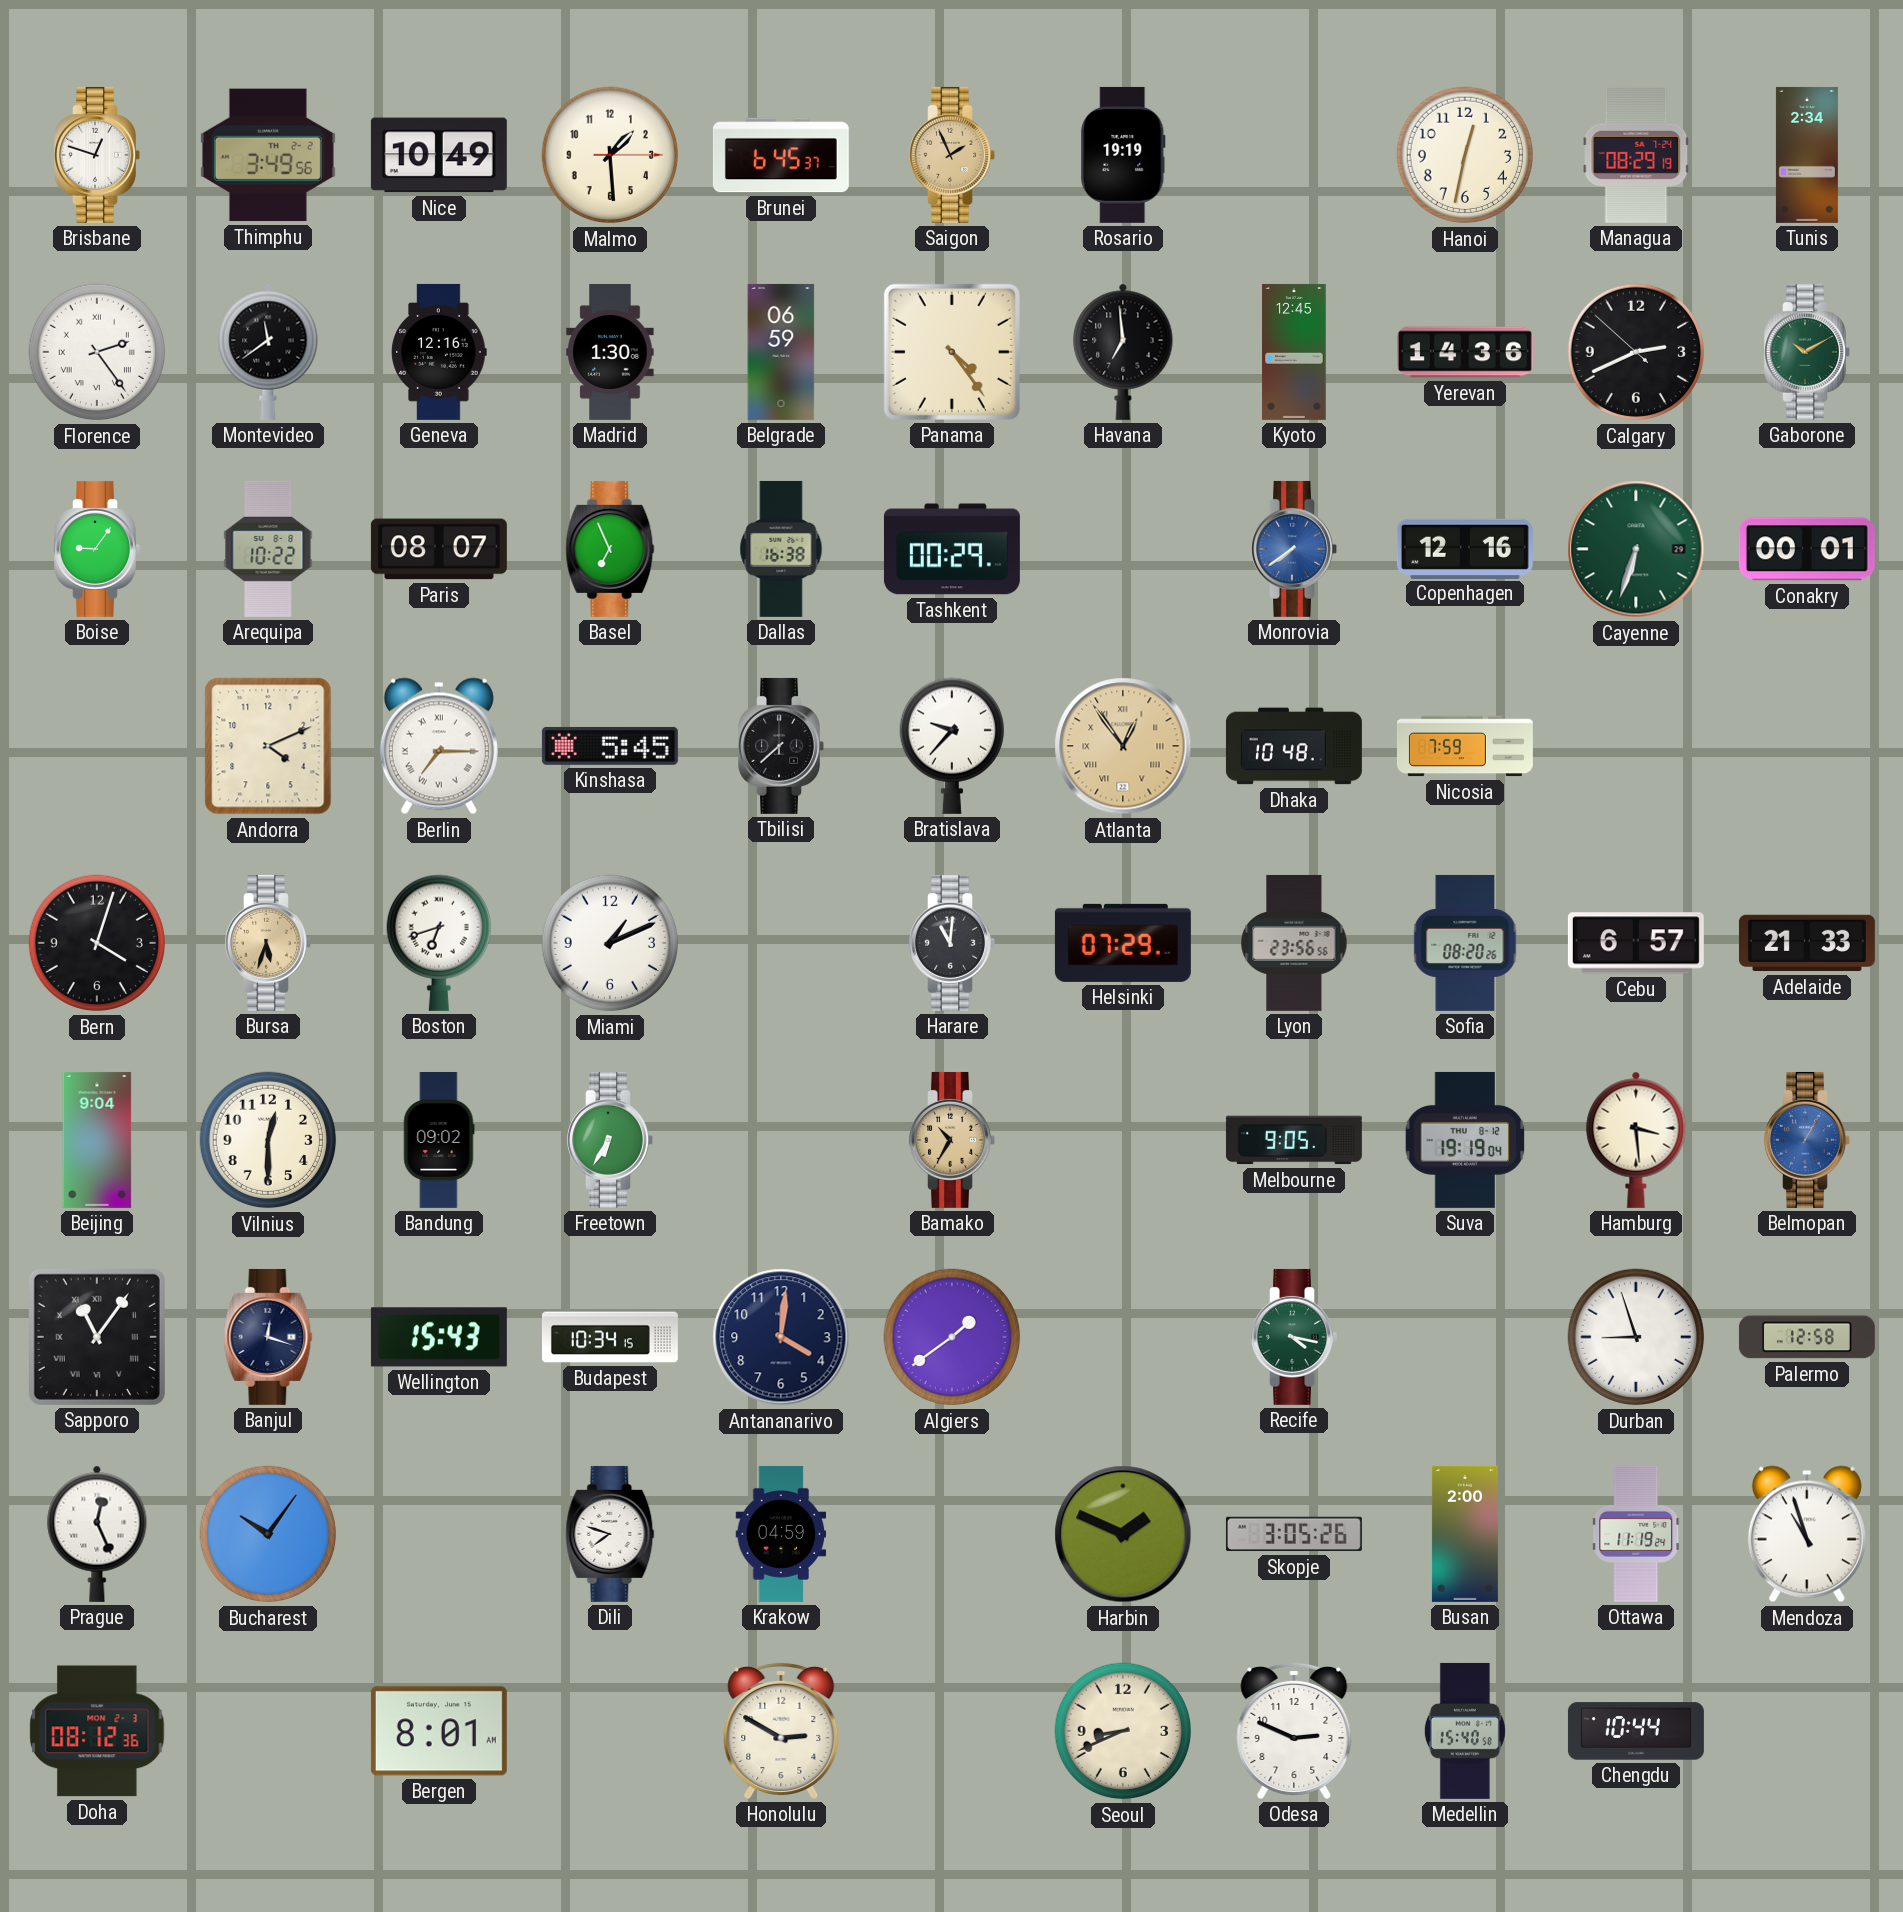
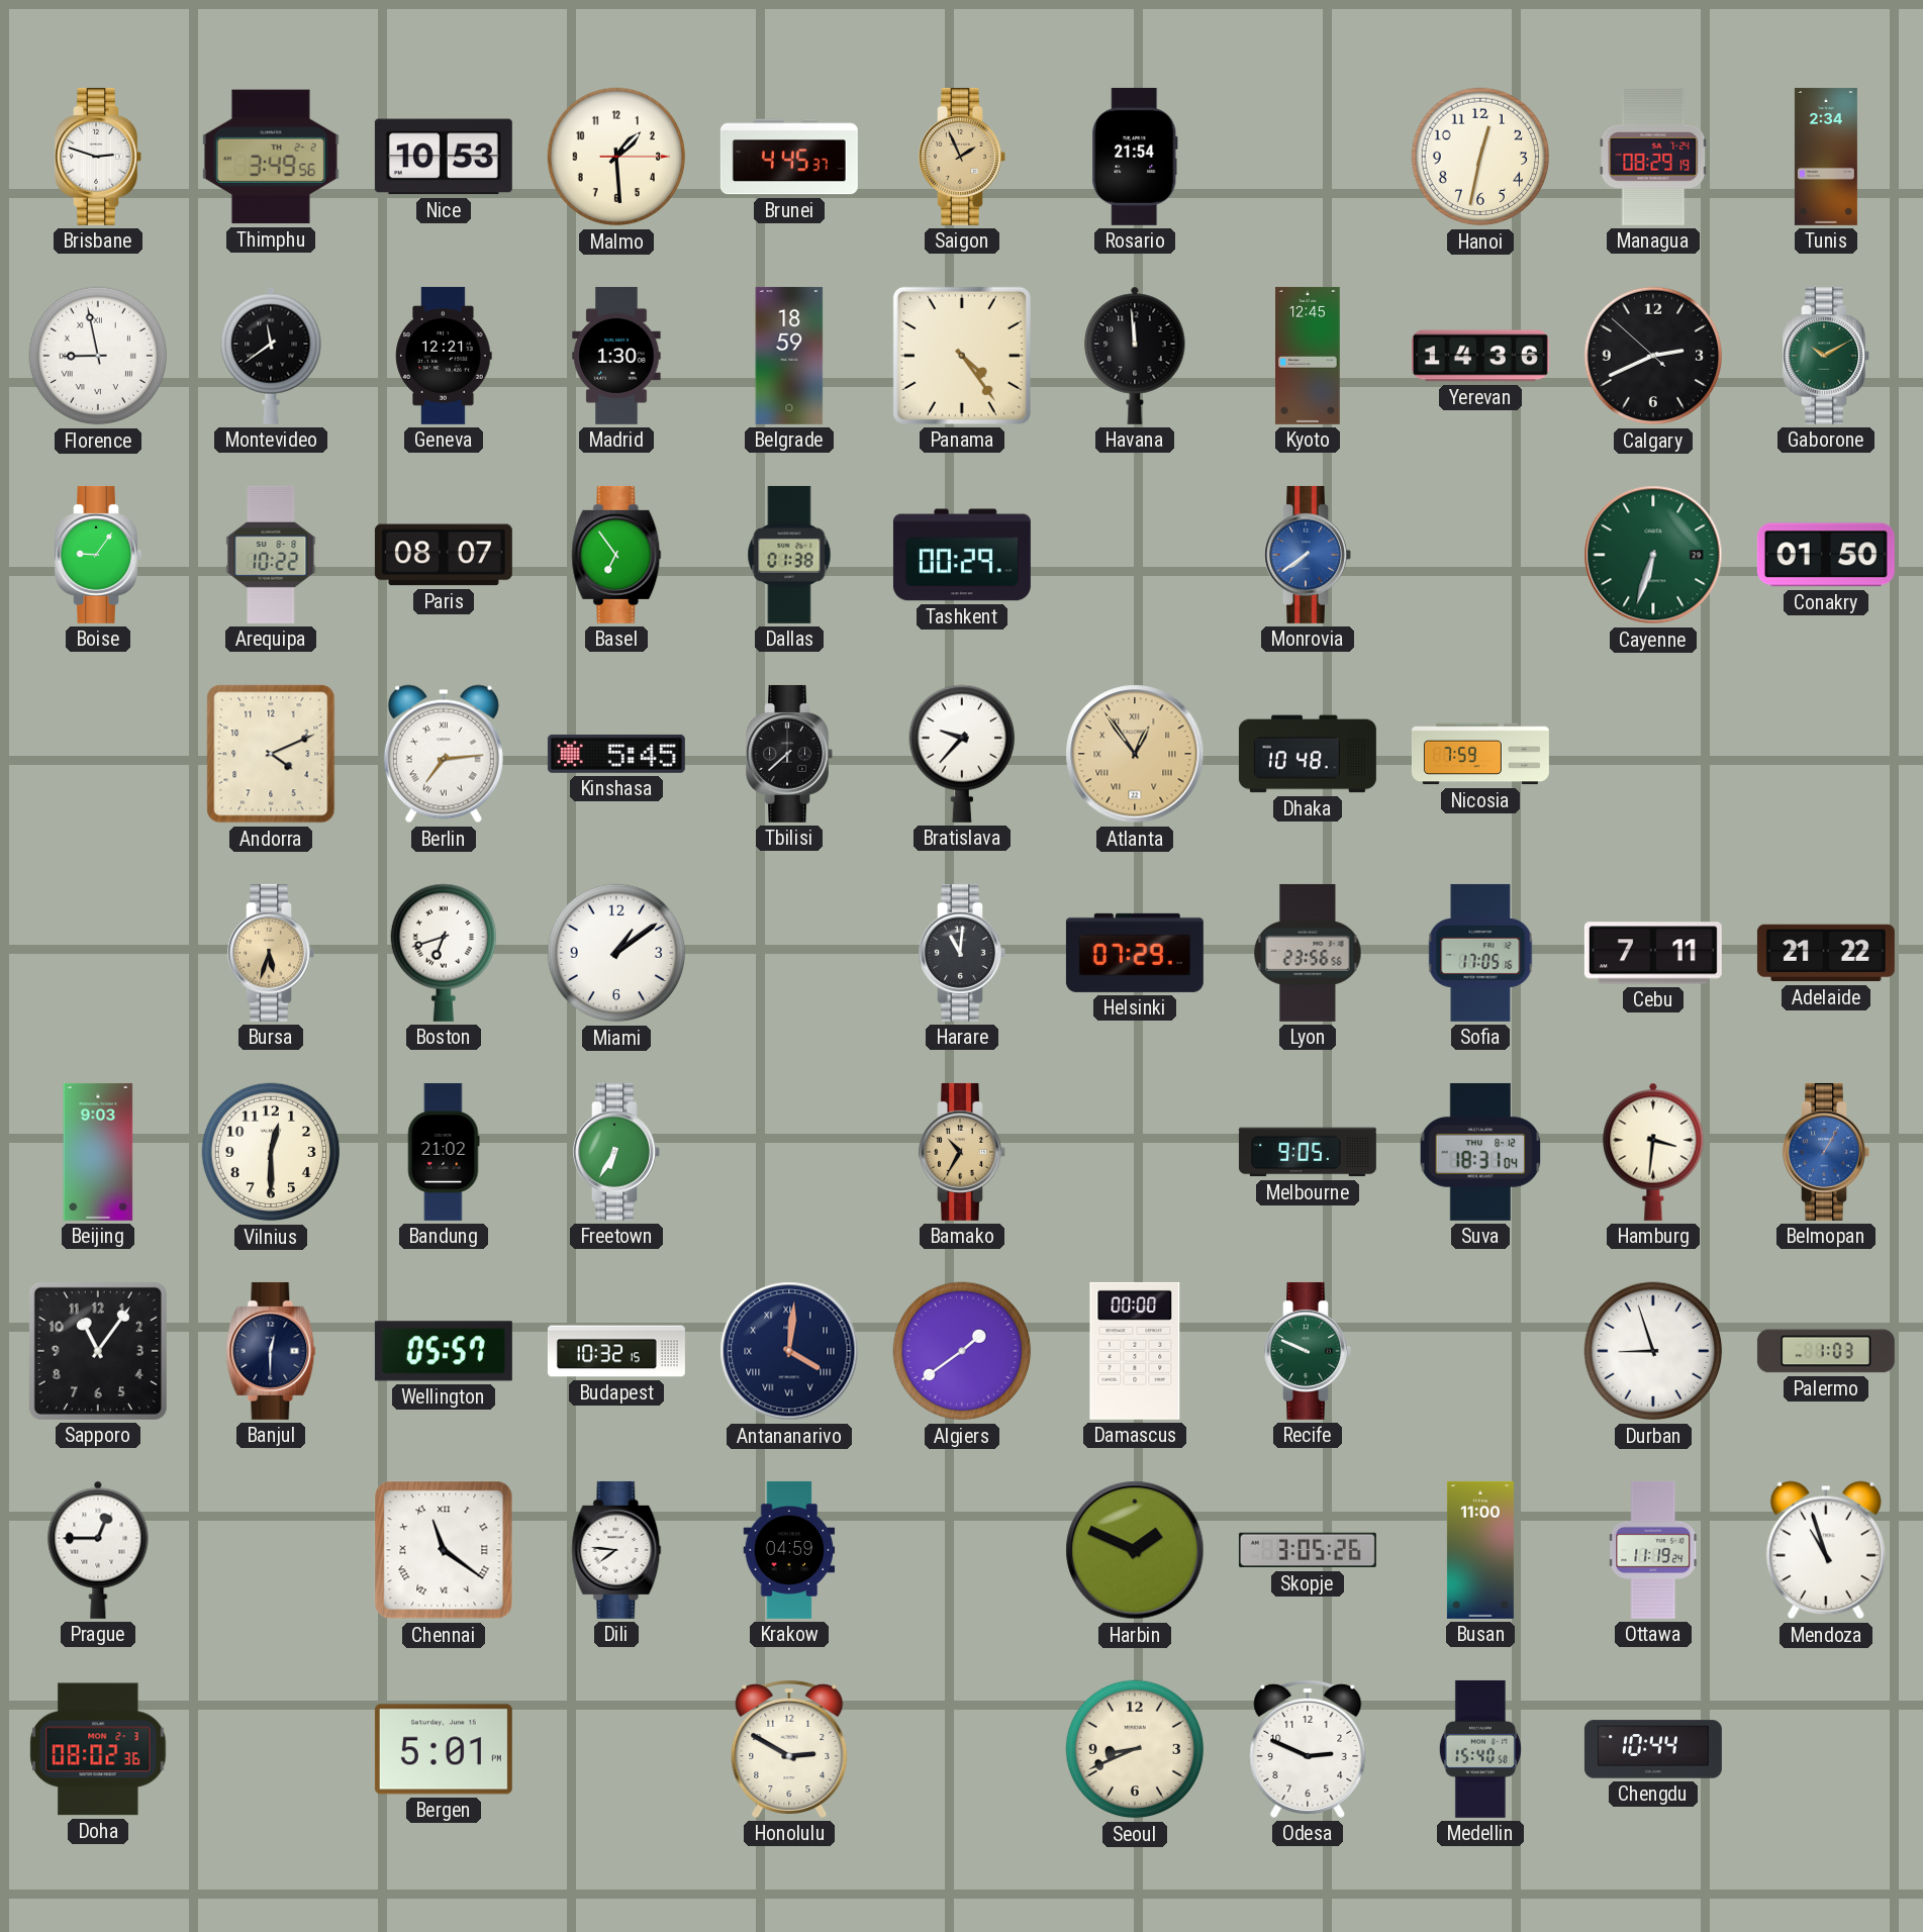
Brisbane: 12:48 -> 2:48
Nice: 10:49 -> 10:53
Brunei: 6:45 -> 4:45
Rosario: 19:19 -> 21:54
Florence: 2:24 -> 8:58
Geneva: 12:16 -> 12:21
Belgrade: 06:59 -> 18:59
Havana: 6:59 -> 11:59
Basel: 6:56 -> 6:54
Dallas: 16:38 -> 01:38
Copenhagen: 12:16 -> none
Conakry: 00:01 -> 01:50
Berlin: 7:15 -> 7:14
Bern: 4:03 -> none
Miami: 1:11 -> 1:09
Sofia: 08:20 -> 17:05
Cebu: 6:57 -> 7:11
Adelaide: 21:33 -> 21:22
Beijing: 9:04 -> 9:03
Bandung: 09:02 -> 21:02
Suva: 19:19 -> 18:31
Hamburg: 3:29 -> 3:31
Sapporo numerals: Roman -> Arabic
Banjul: 12:18 -> 12:30
Wellington: 15:43 -> 05:57
Budapest: 10:34 -> 10:32
Antananarivo numerals: Arabic -> Roman
Damascus: none -> 00:00
Recife: 4:17 -> 9:49
Palermo: 12:58 -> 1:03
Prague: 12:26 -> 12:45
Bucharest: 10:06 -> none
Chennai: none -> 11:21
Dili: 7:48 -> 7:46
Busan: 2:00 -> 11:00
Doha: 08:12 -> 08:02
Bergen: 8:01 -> 5:01
